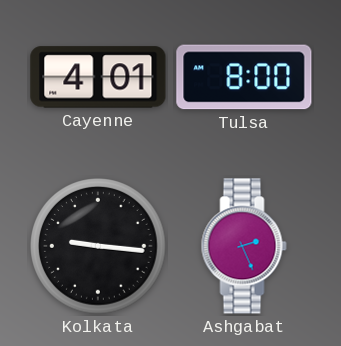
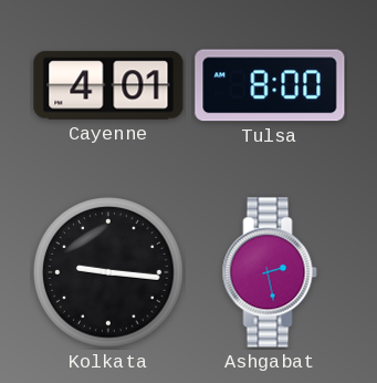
Ashgabat: 2:26 -> 2:28
